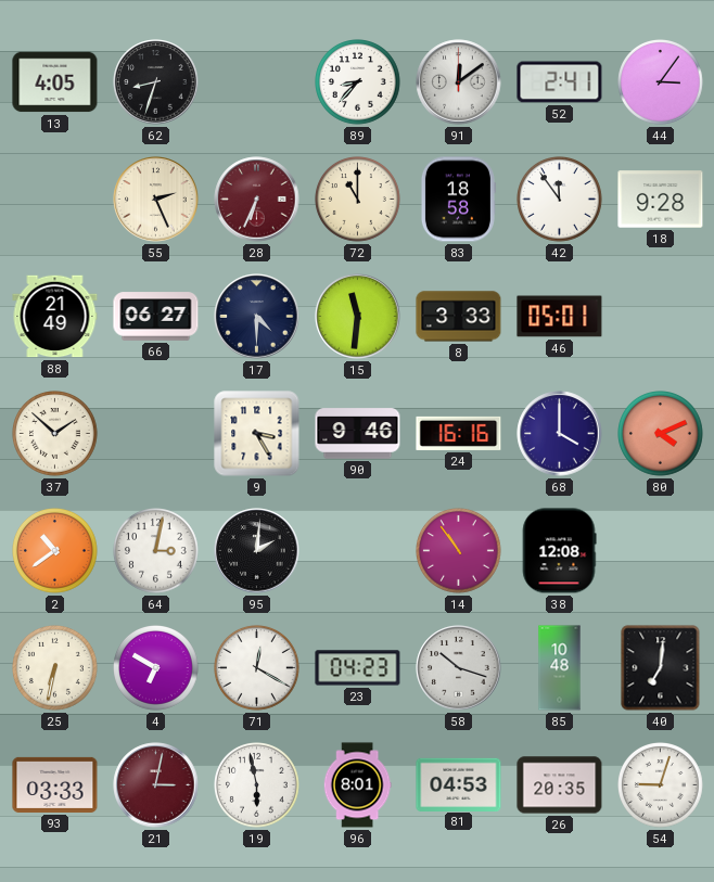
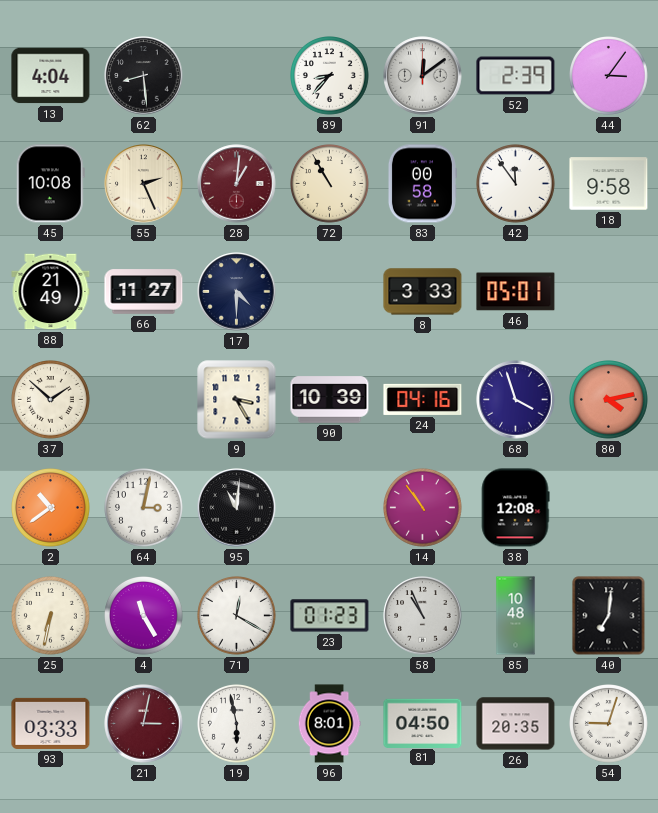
13: 4:05 -> 4:04
62: 8:33 -> 8:29
52: 2:41 -> 2:39
45: none -> 10:08
28: 6:34 -> 1:01
72: 11:00 -> 10:55
83: 18:58 -> 00:58
18: 9:28 -> 9:58
66: 06:27 -> 11:27
15: 11:31 -> none
90: 9:46 -> 10:39
24: 16:16 -> 04:16
68: 4:00 -> 3:57
80: 4:11 -> 4:13
95: 2:01 -> 11:01
4: 6:50 -> 11:25
23: 04:23 -> 01:23
58: 10:18 -> 10:56
81: 04:53 -> 04:50
